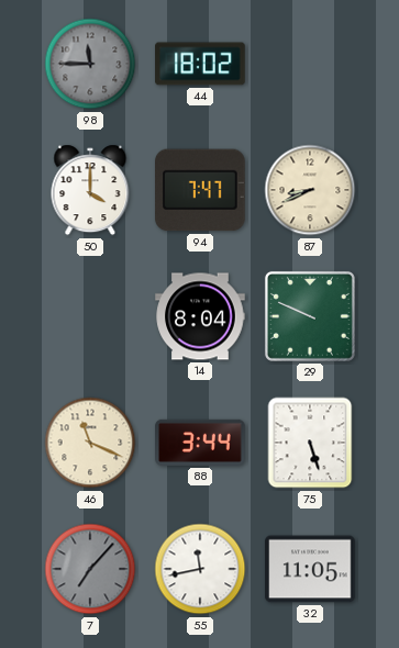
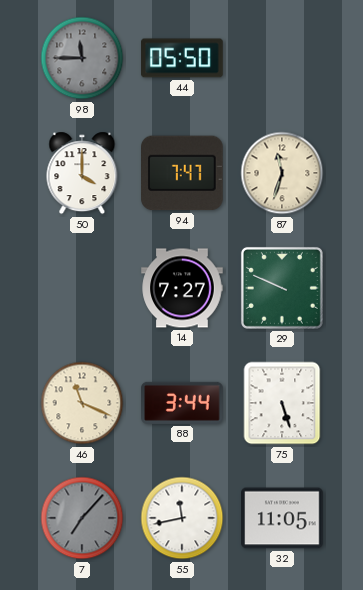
44: 18:02 -> 05:50
87: 8:41 -> 11:33
14: 8:04 -> 7:27
